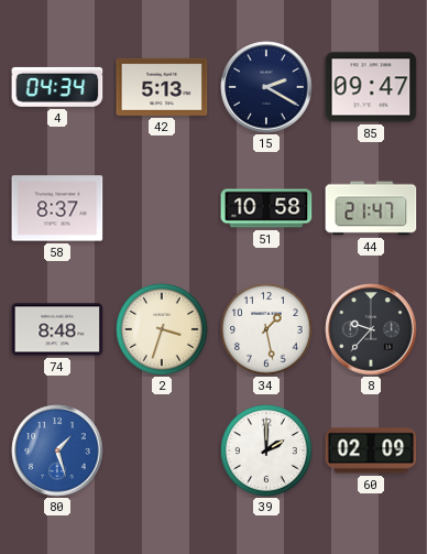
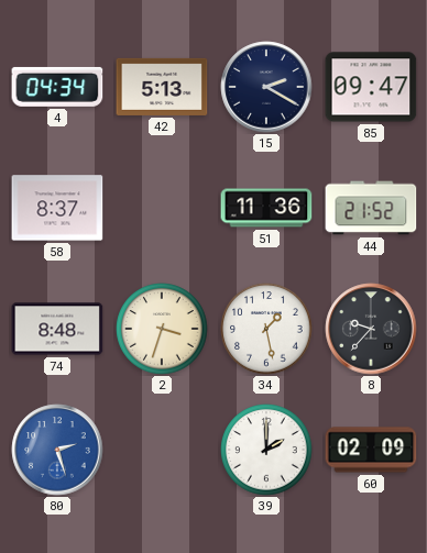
51: 10:58 -> 11:36
44: 21:47 -> 21:52
80: 1:27 -> 2:27
